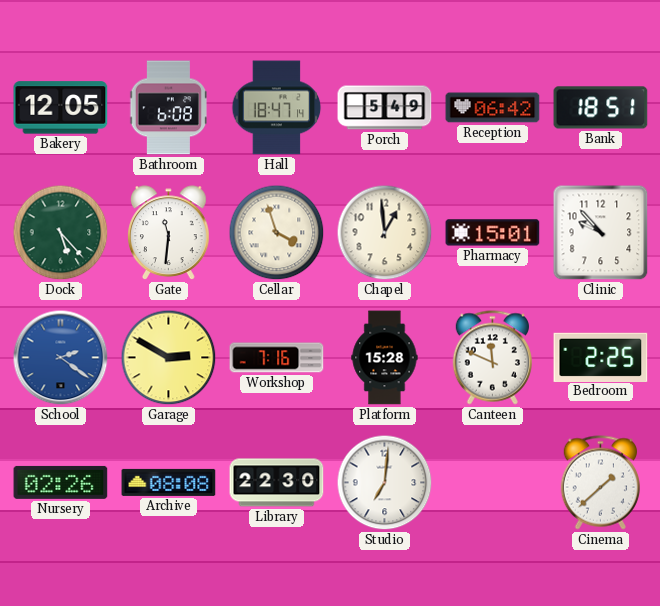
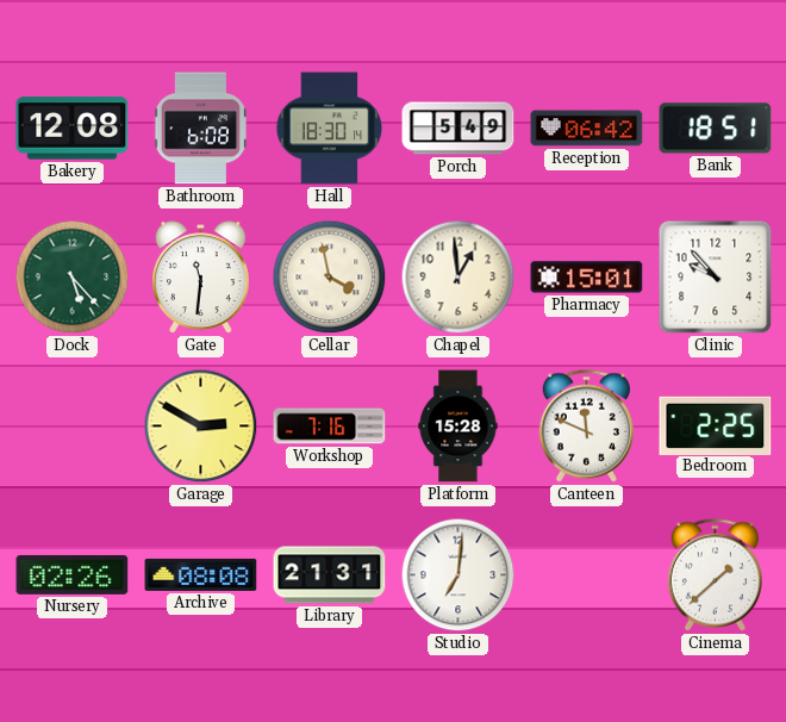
Bakery: 12:05 -> 12:08
Hall: 18:47 -> 18:30
Cellar: 3:57 -> 3:58
School: 2:21 -> none
Library: 22:30 -> 21:31
